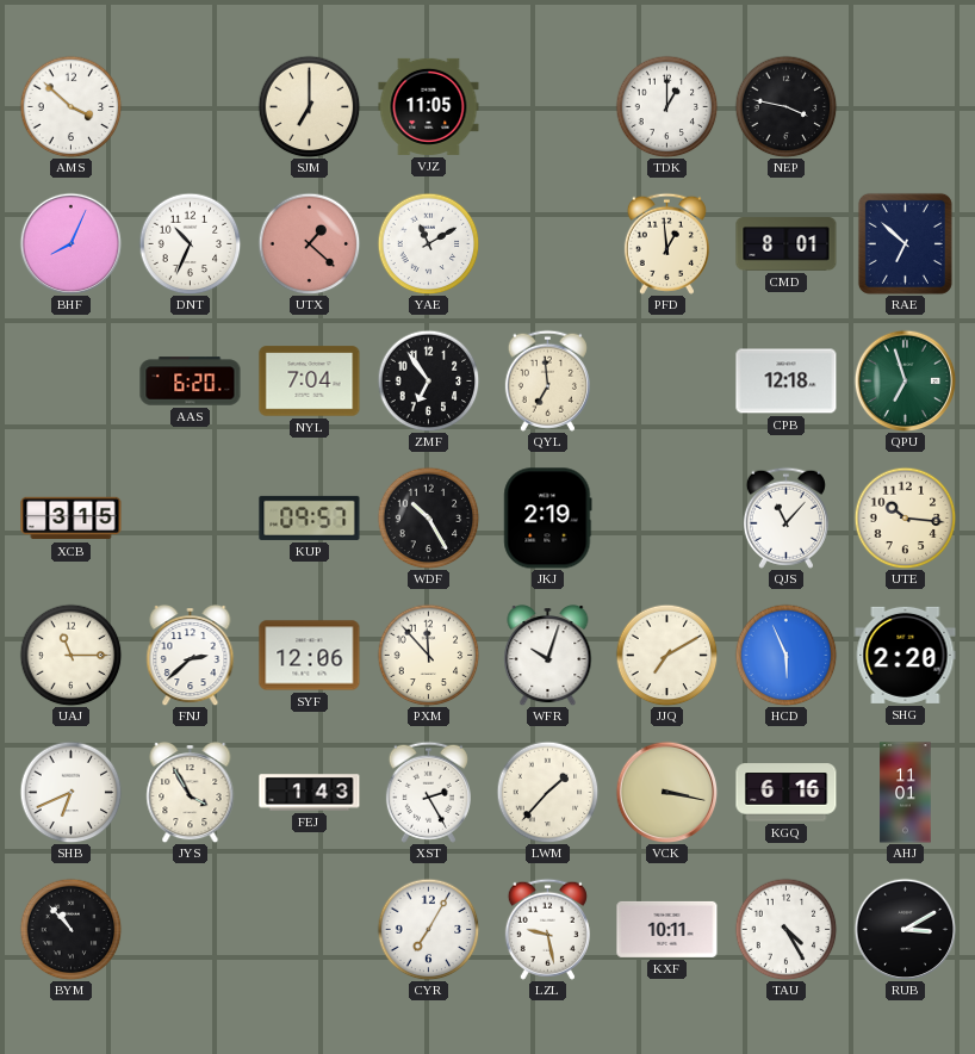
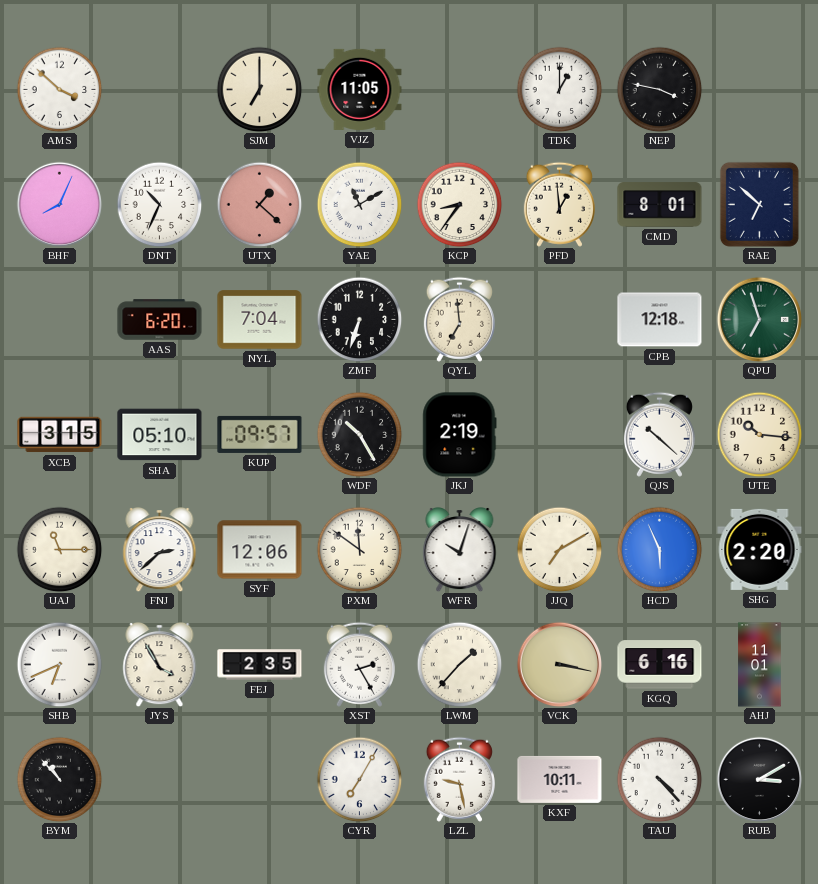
KCP: none -> 8:36
ZMF: 6:54 -> 6:33
SHA: none -> 05:10
QJS: 11:07 -> 10:22
PXM: 11:53 -> 11:51
FEJ: 1:43 -> 2:35
TAU: 4:25 -> 4:23
